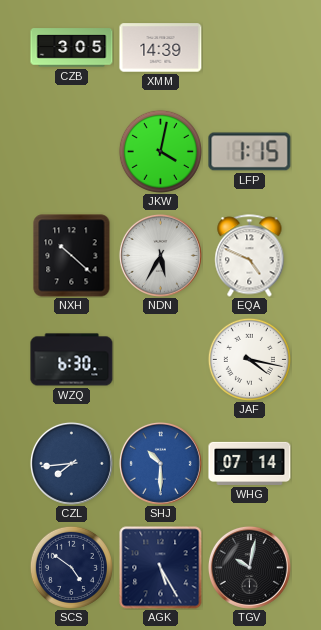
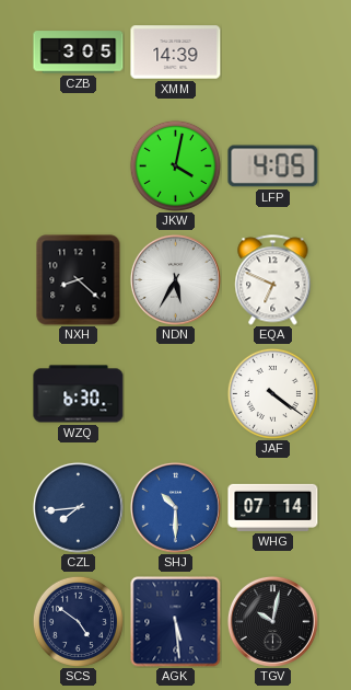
LFP: 1:15 -> 4:05
NXH: 10:22 -> 8:22
EQA: 4:49 -> 6:49
JAF: 4:17 -> 4:21
AGK: 5:25 -> 5:29
